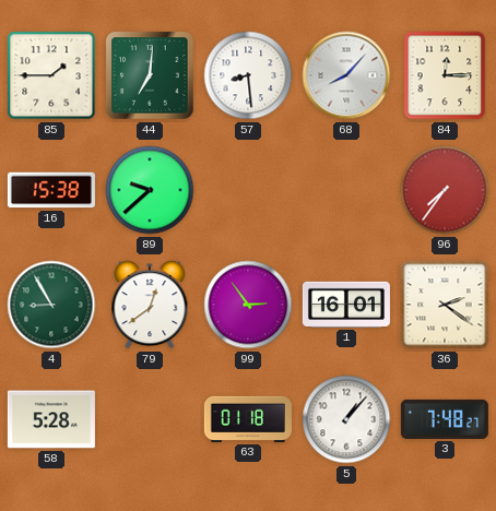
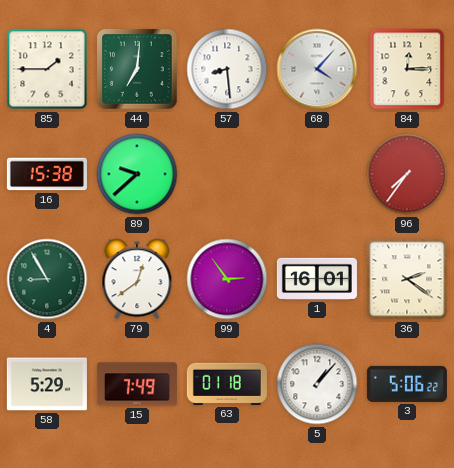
68: 8:07 -> 4:07
58: 5:28 -> 5:29
15: none -> 7:49
3: 7:48 -> 5:06
